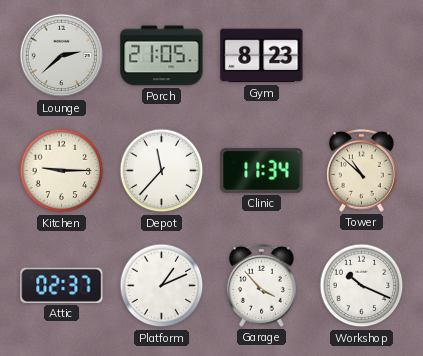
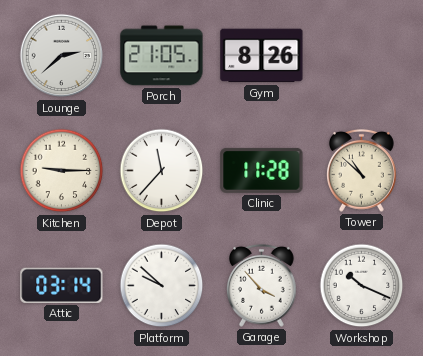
Gym: 8:23 -> 8:26
Clinic: 11:34 -> 11:28
Attic: 02:37 -> 03:14
Platform: 1:11 -> 9:52
